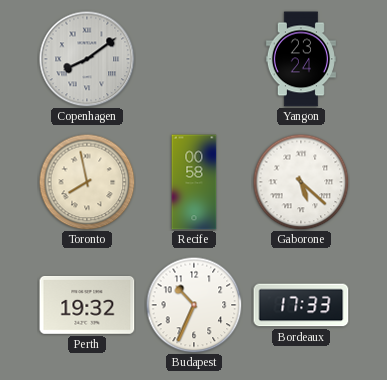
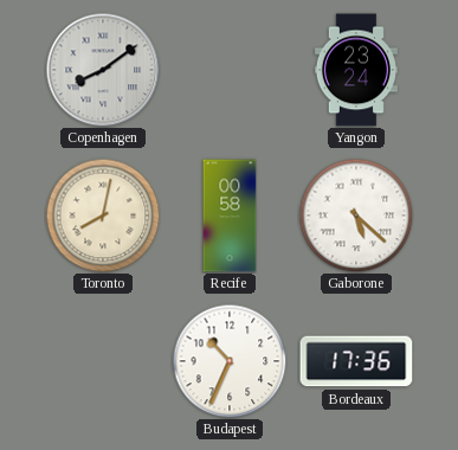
Toronto: 7:58 -> 8:02
Perth: 19:32 -> none
Bordeaux: 17:33 -> 17:36
